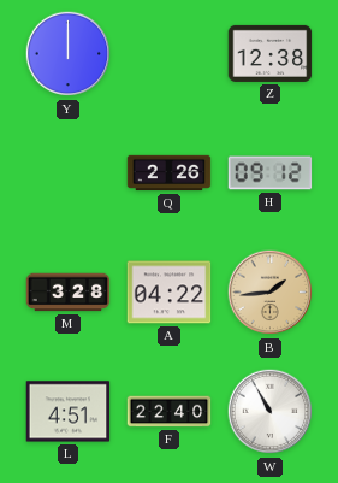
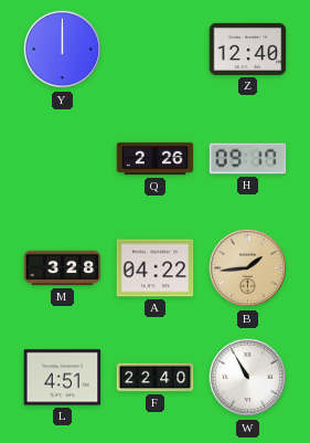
Z: 12:38 -> 12:40
H: 09:12 -> 09:17
